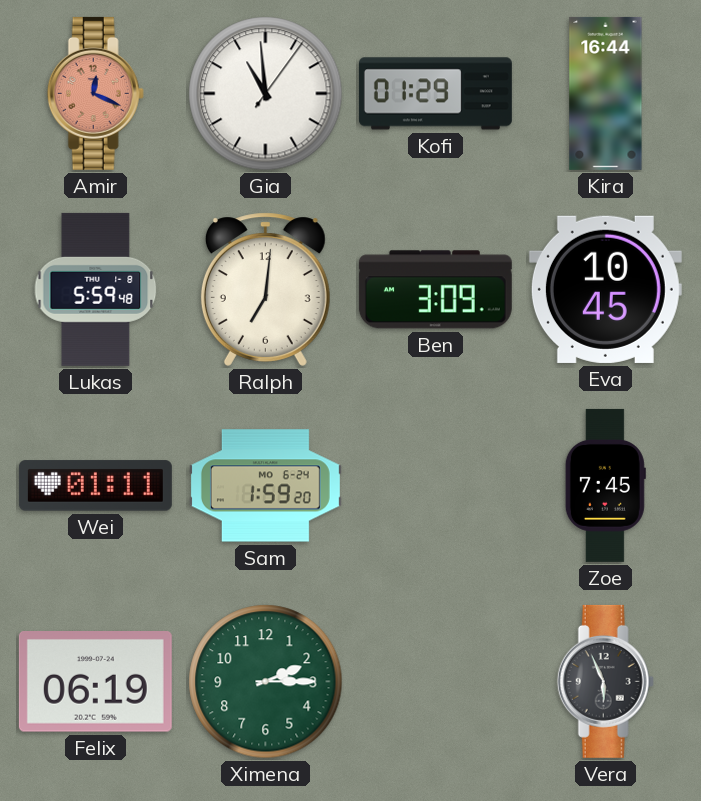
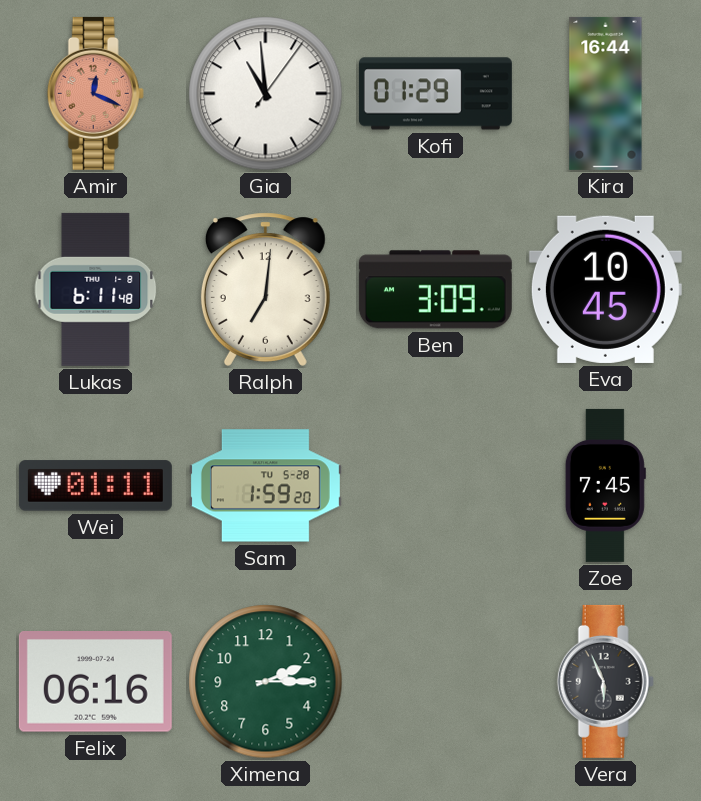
Lukas: 5:59 -> 6:11
Sam date: MO 6-24 -> TU 5-28
Felix: 06:19 -> 06:16
